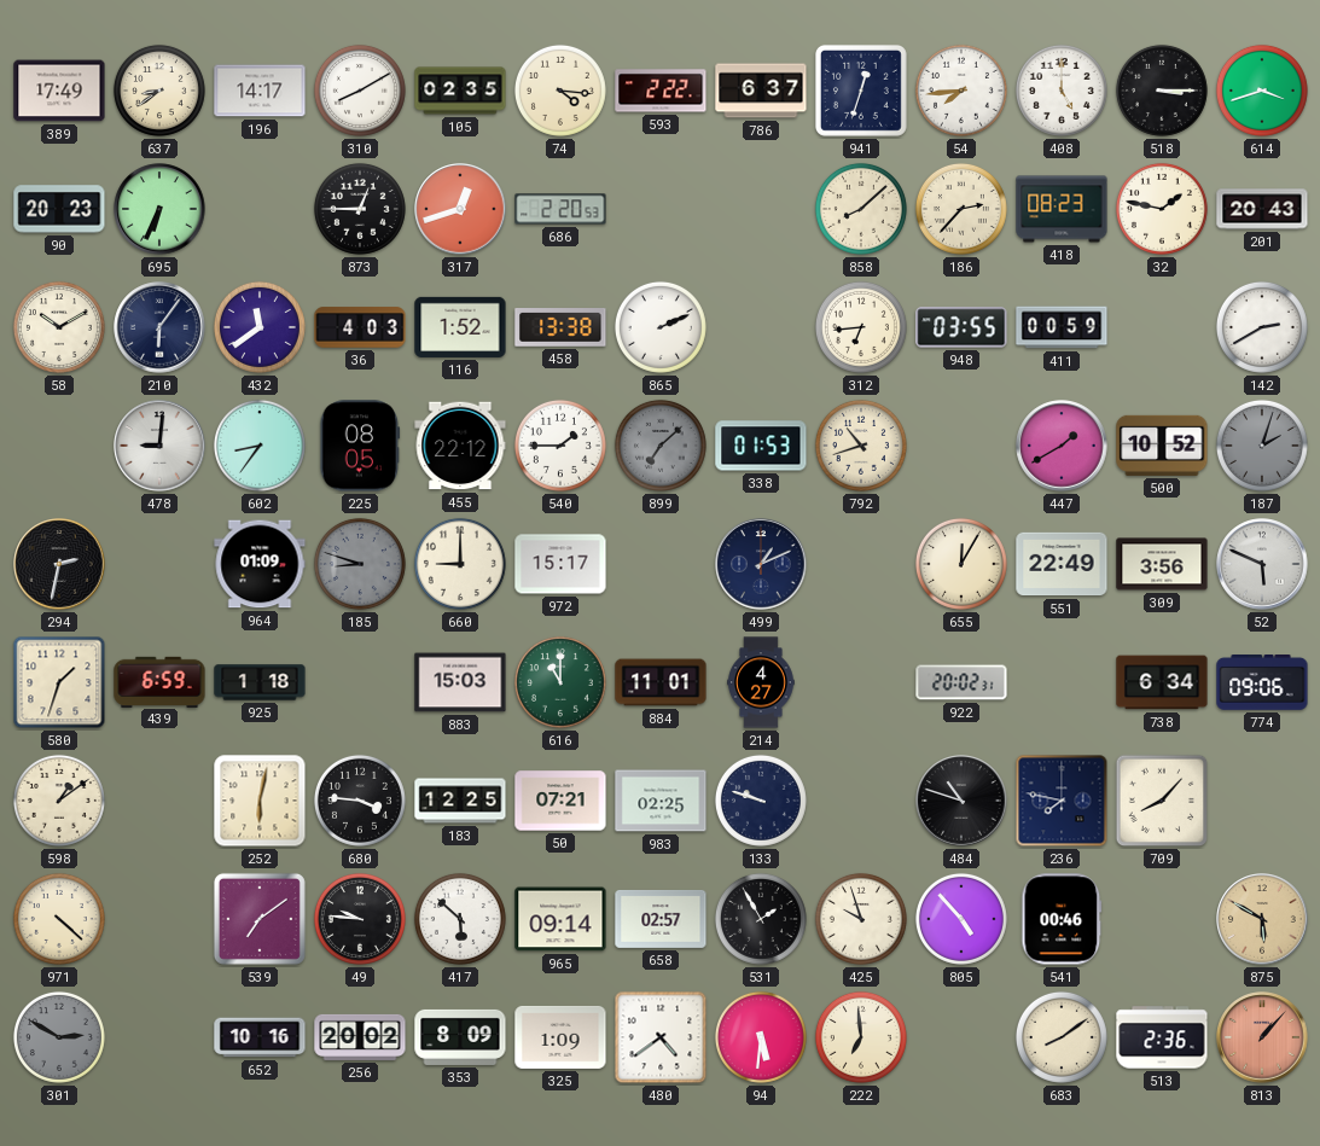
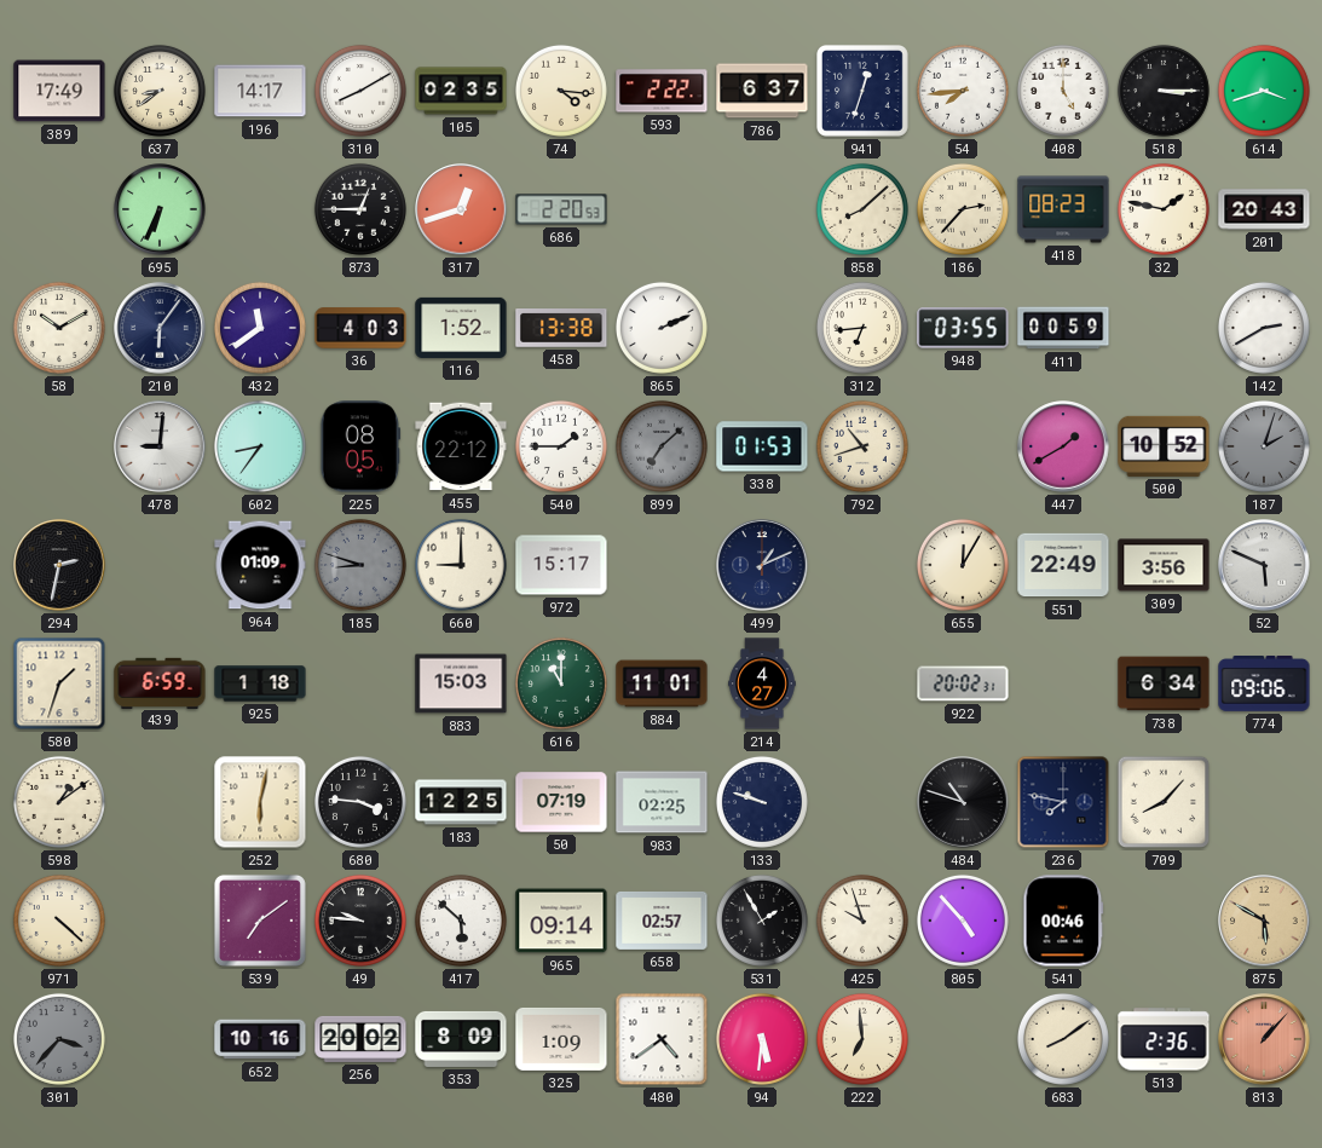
90: 20:23 -> none
50: 07:21 -> 07:19
301: 2:50 -> 3:37
